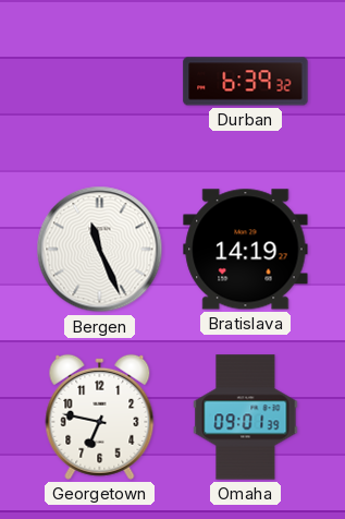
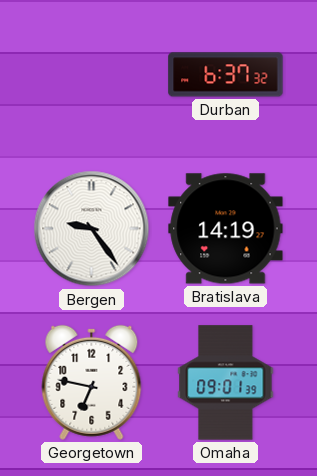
Durban: 6:39 -> 6:37
Bergen: 11:26 -> 9:24
